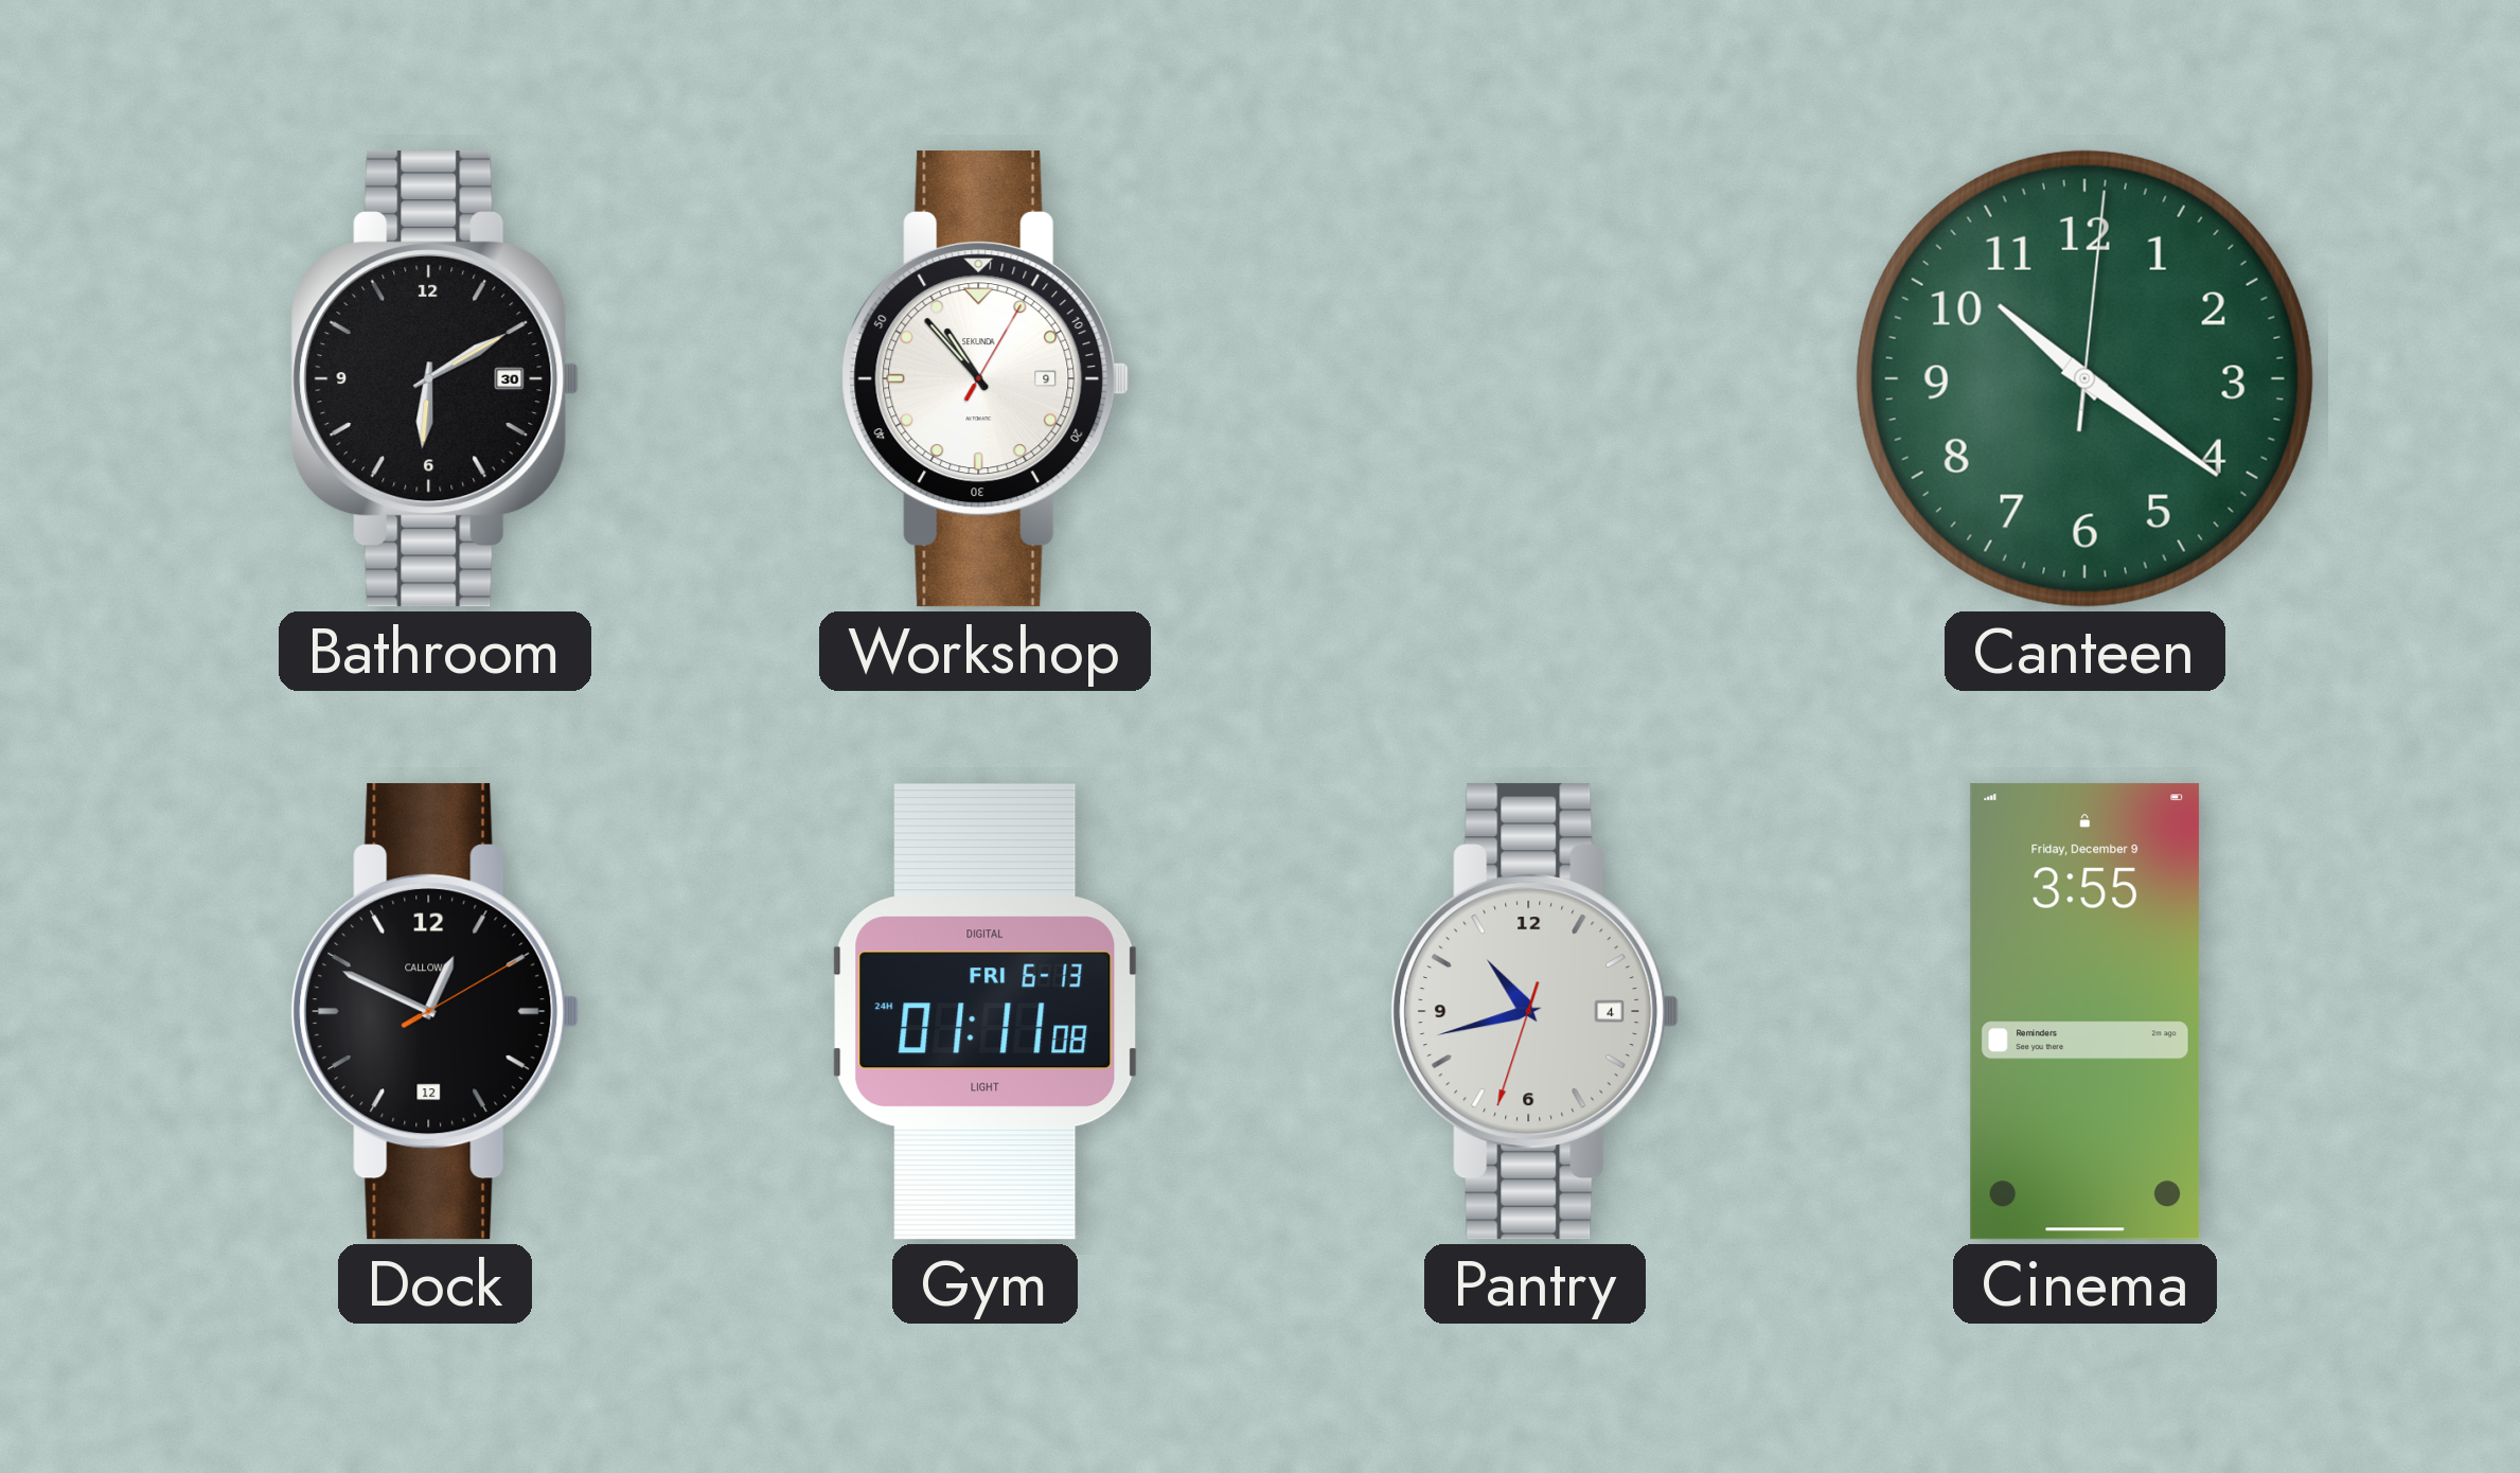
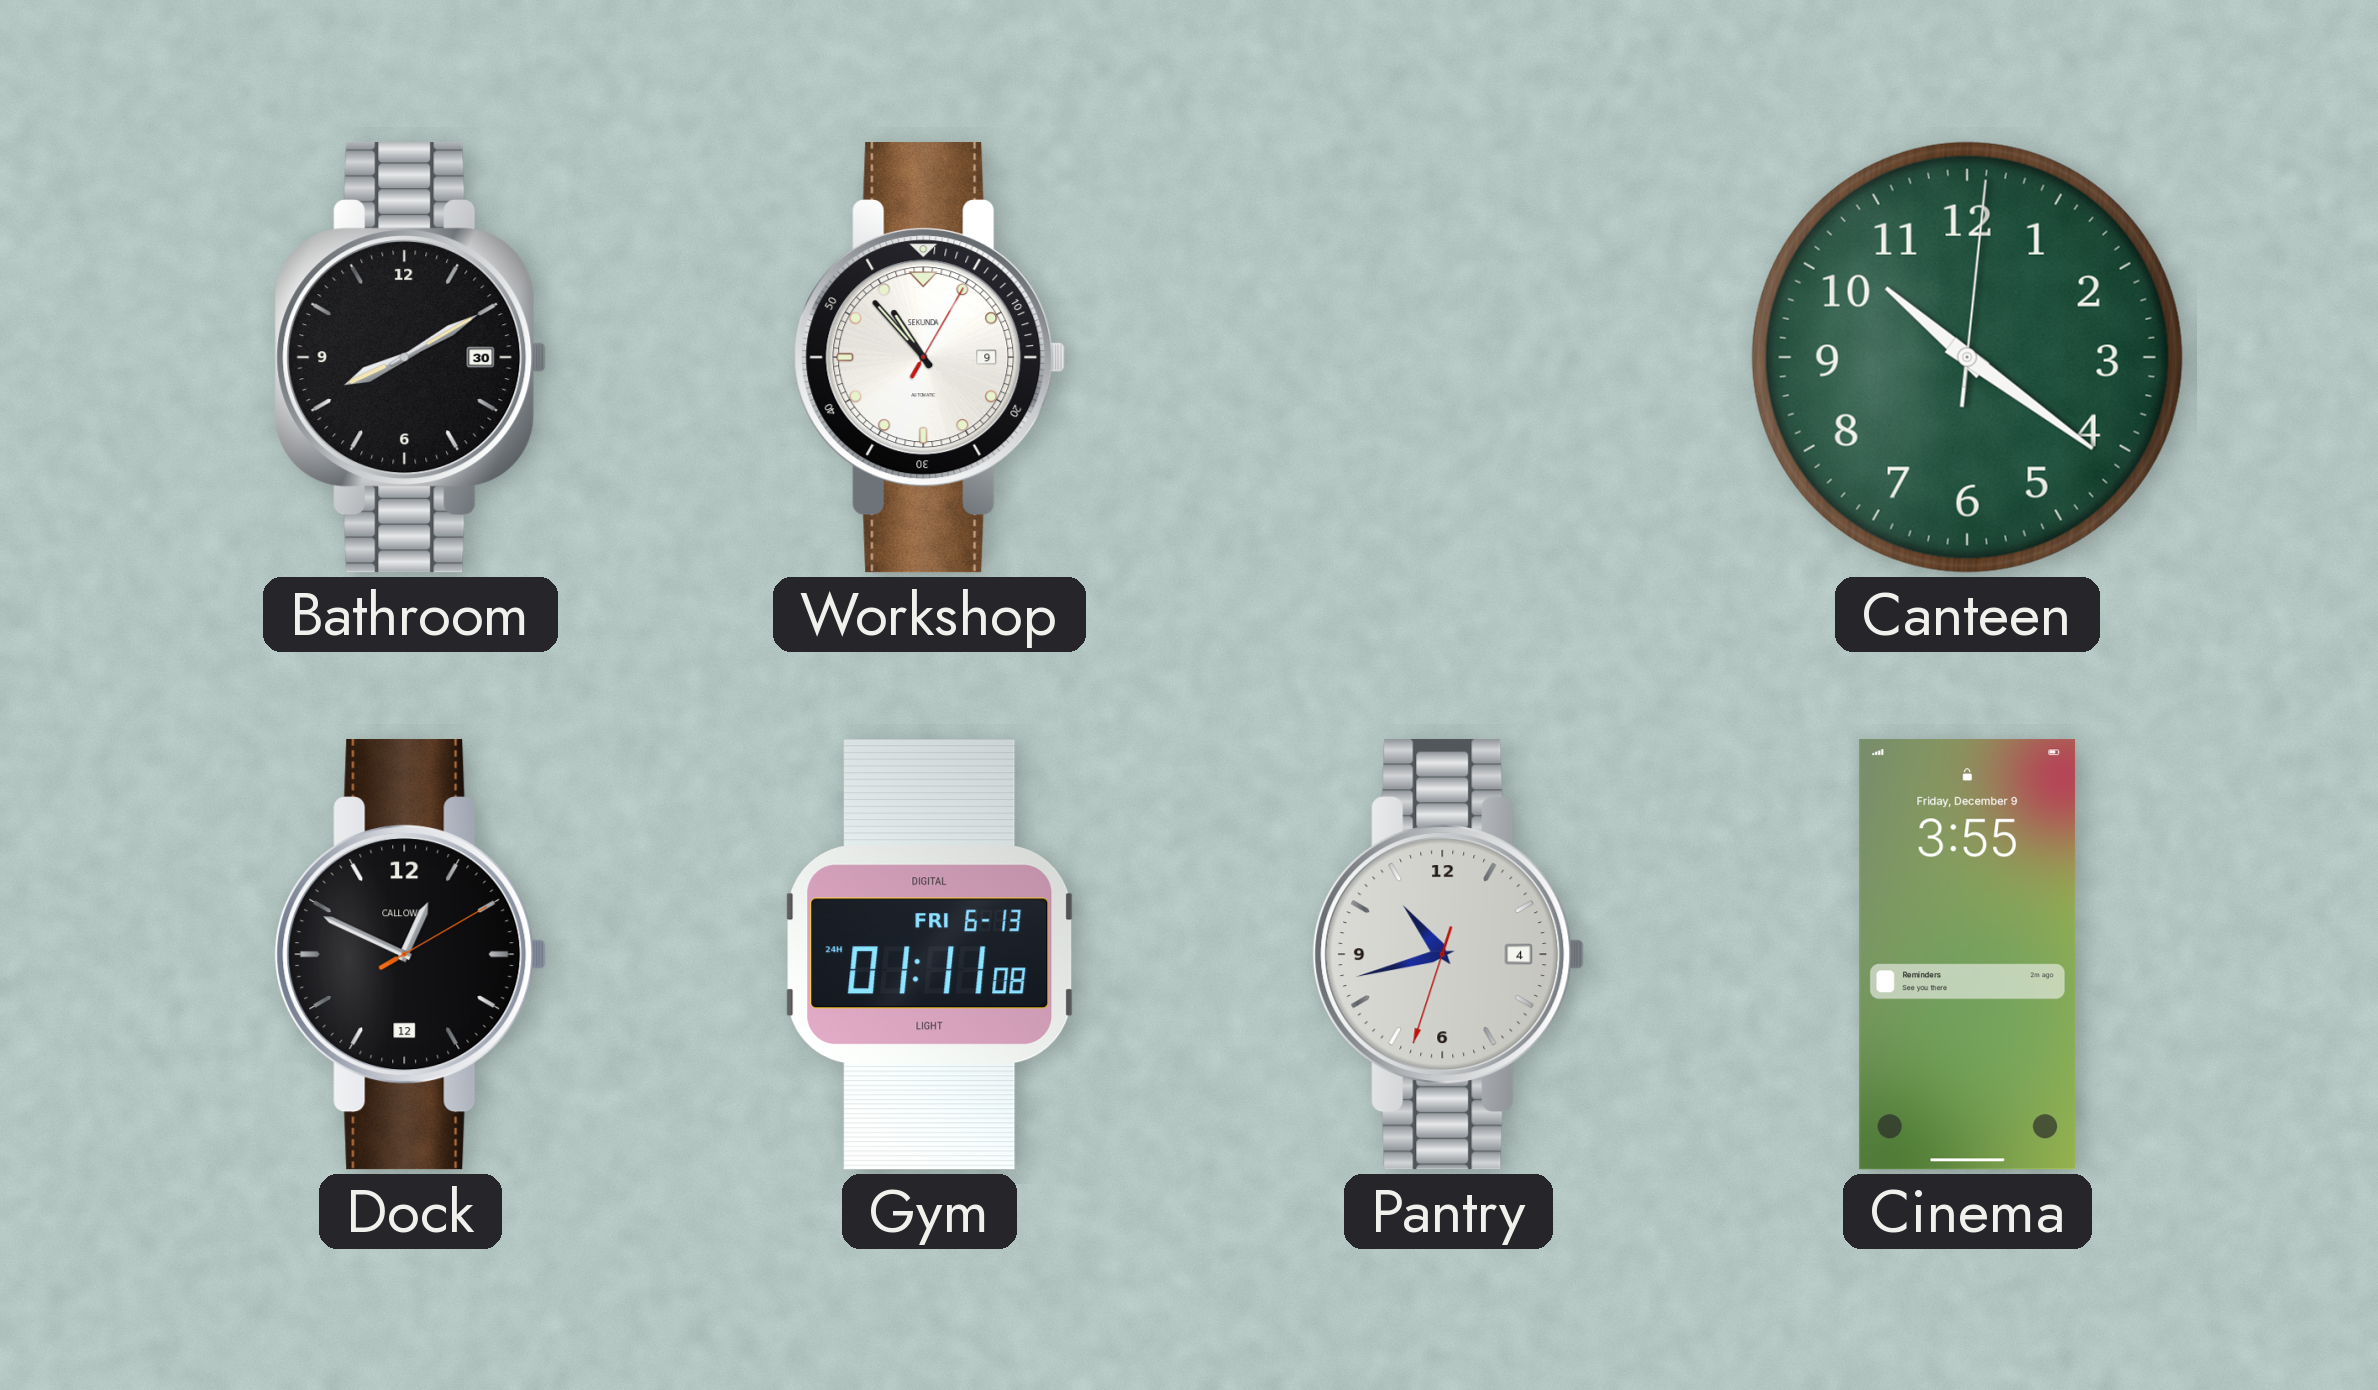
Bathroom: 6:10 -> 8:10
